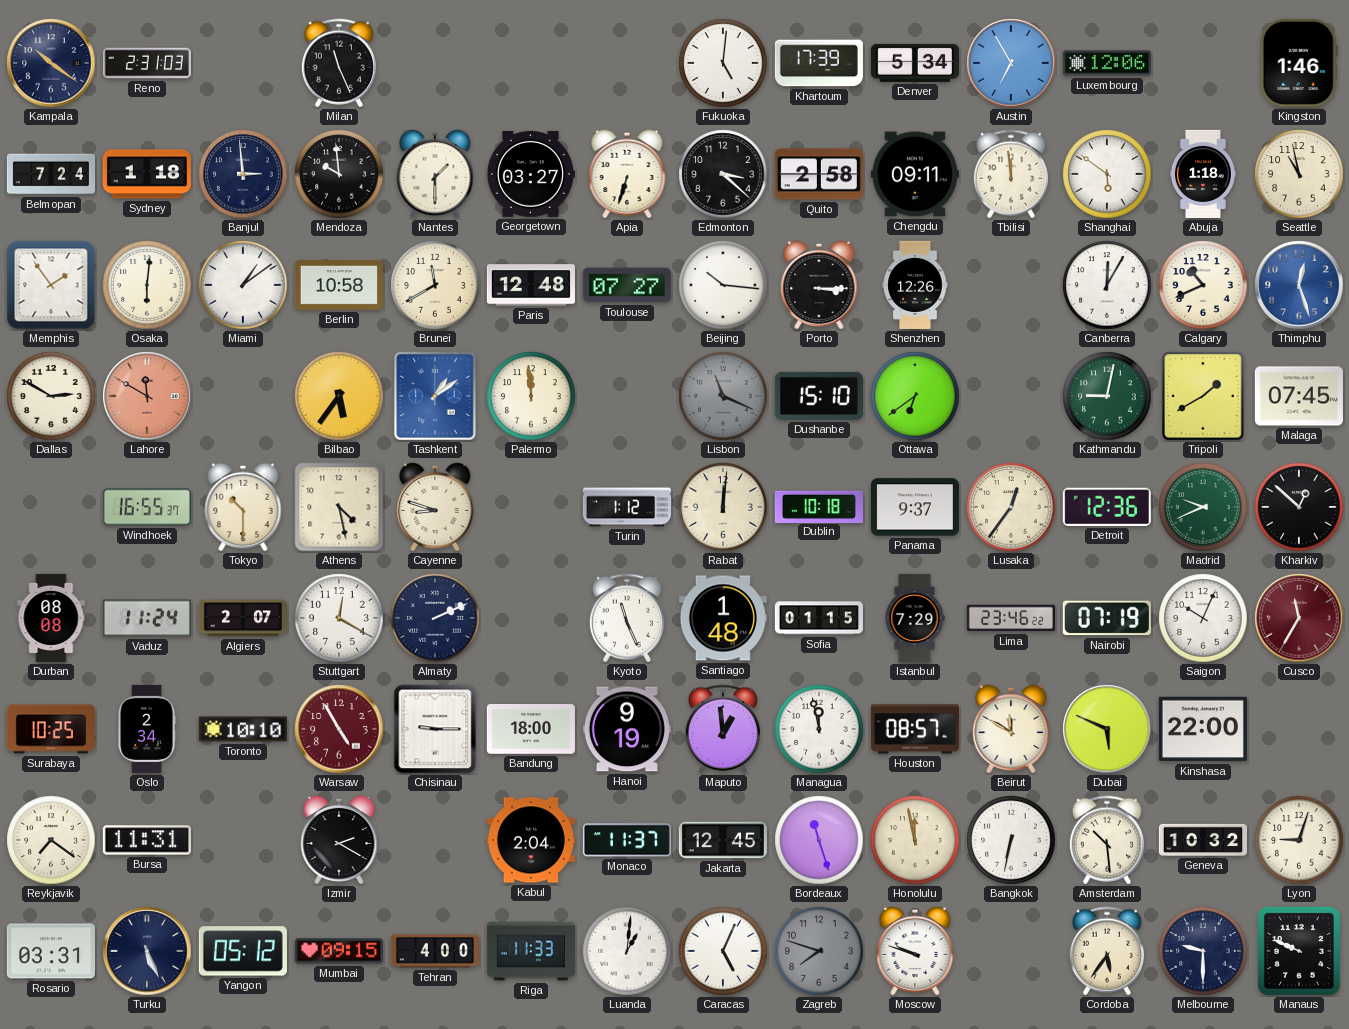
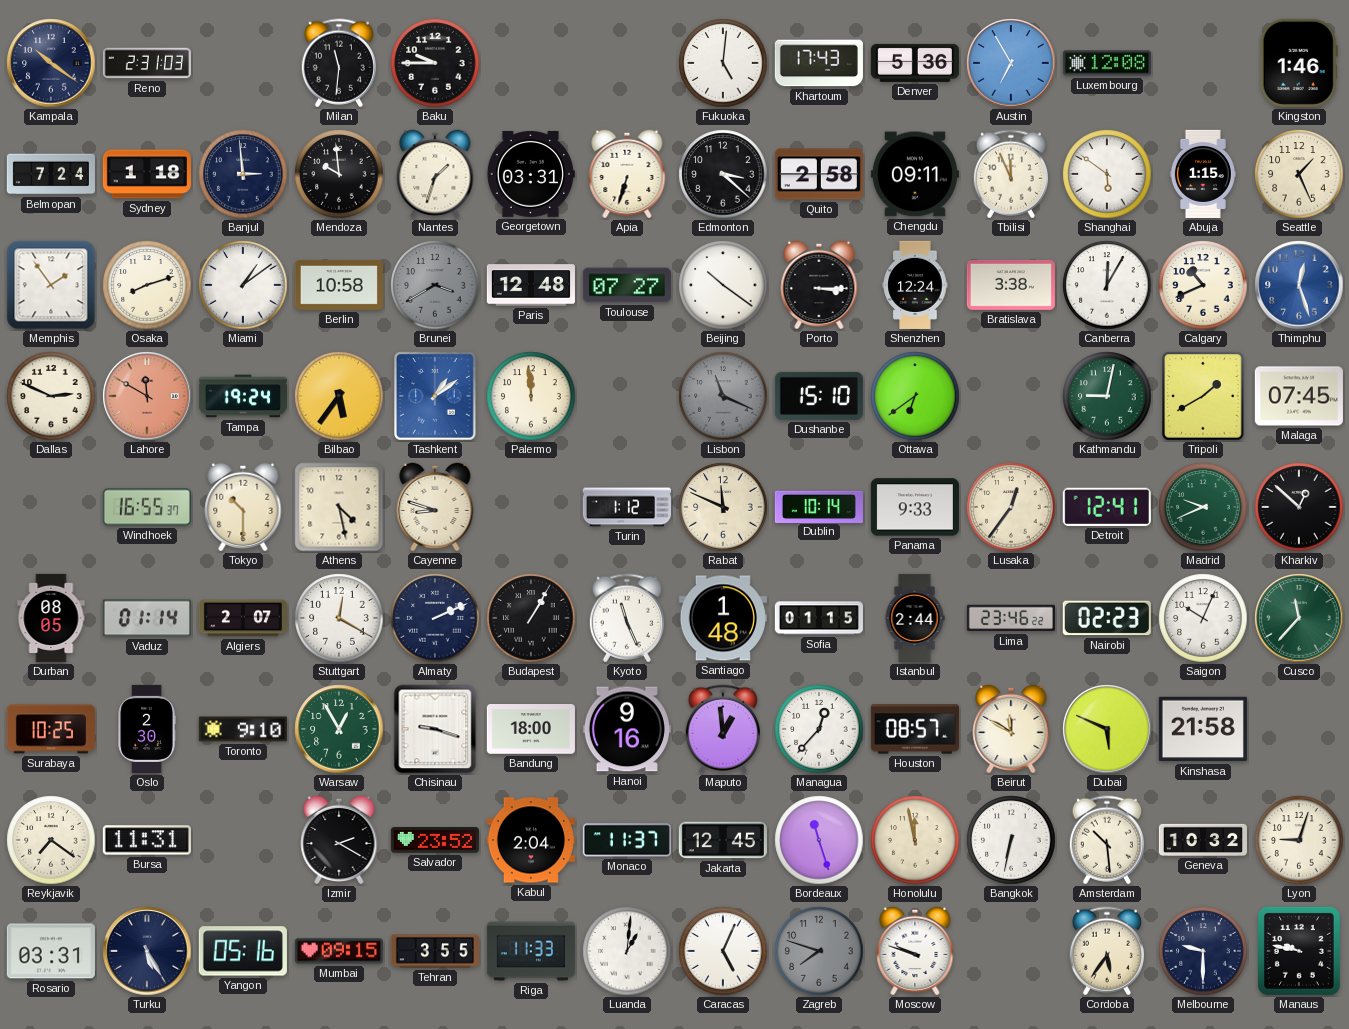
Milan: 11:26 -> 11:31
Baku: none -> 9:45
Khartoum: 17:39 -> 17:43
Denver: 5:34 -> 5:36
Luxembourg: 12:06 -> 12:08
Nantes: 1:30 -> 1:33
Georgetown: 03:27 -> 03:31
Tbilisi: 11:59 -> 11:56
Abuja: 1:18 -> 1:15
Seattle: 10:58 -> 1:26
Osaka: 6:01 -> 8:12
Brunei: 11:40 -> 3:40
Brunei dial: cream -> grey
Beijing: 10:16 -> 10:21
Shenzhen: 12:26 -> 12:24
Bratislava: none -> 3:38
Dallas: 2:50 -> 2:49
Tampa: none -> 19:24
Rabat: 12:01 -> 11:49
Dublin: 10:18 -> 10:14
Panama: 9:37 -> 9:33
Detroit: 12:36 -> 12:41
Durban: 08:08 -> 08:05
Vaduz: 11:24 -> 01:14
Budapest: none -> 1:05
Istanbul: 7:29 -> 2:44
Nairobi: 07:19 -> 02:23
Cusco: 11:35 -> 11:37
Cusco dial: burgundy -> green
Oslo: 2:34 -> 2:30
Toronto: 10:10 -> 9:10
Warsaw: 4:55 -> 12:55
Warsaw dial: burgundy -> green
Chisinau: 9:15 -> 9:18
Hanoi: 9:19 -> 9:16
Managua: 11:58 -> 12:37
Kinshasa: 22:00 -> 21:58
Salvador: none -> 23:52
Turku: 5:26 -> 5:25
Yangon: 05:12 -> 05:16
Tehran: 4:00 -> 3:55
Manaus: 9:49 -> 9:47
